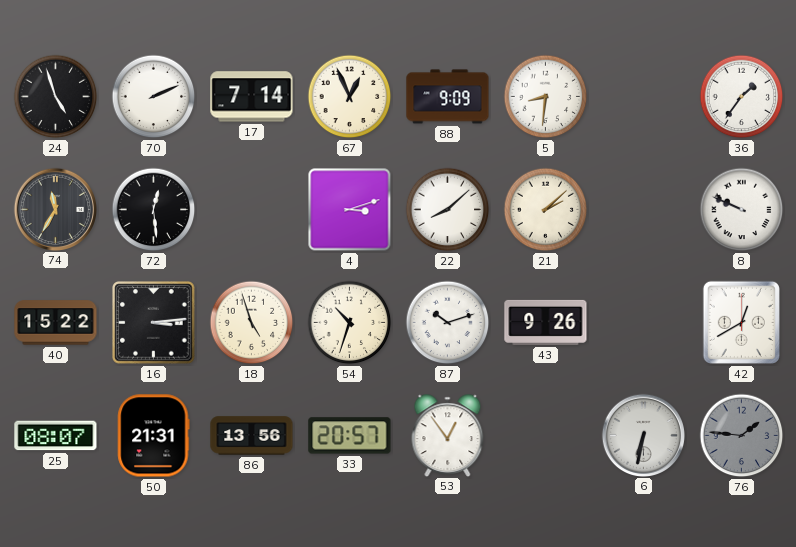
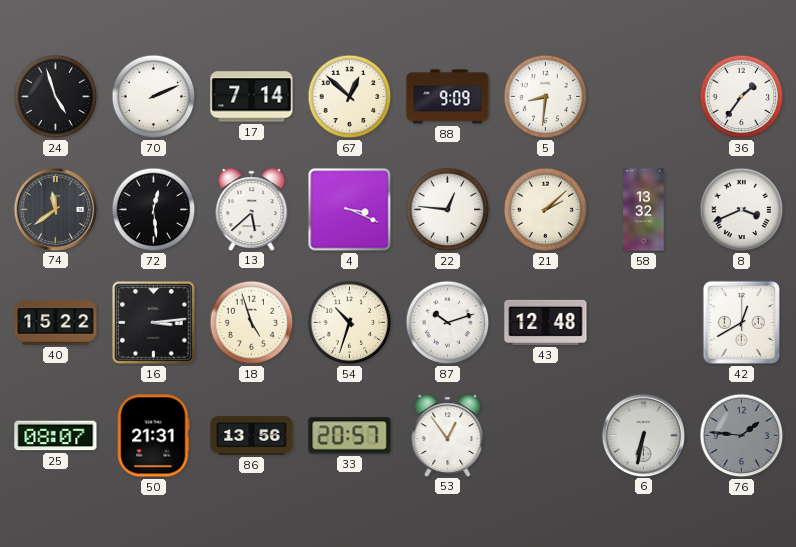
67: 12:56 -> 12:52
74: 11:35 -> 11:39
13: none -> 5:38
4: 3:12 -> 3:19
22: 8:08 -> 12:46
58: none -> 13:32
8: 9:49 -> 3:41
43: 9:26 -> 12:48
